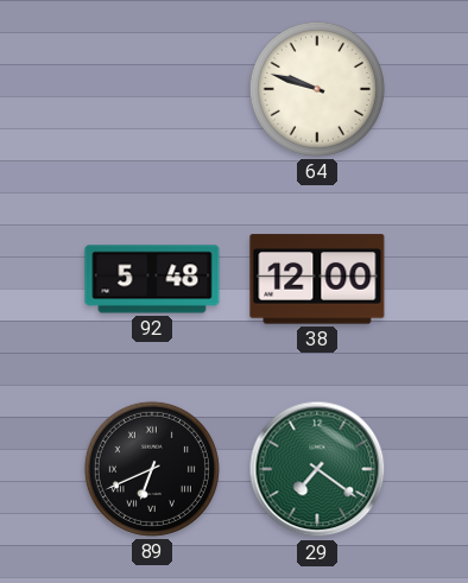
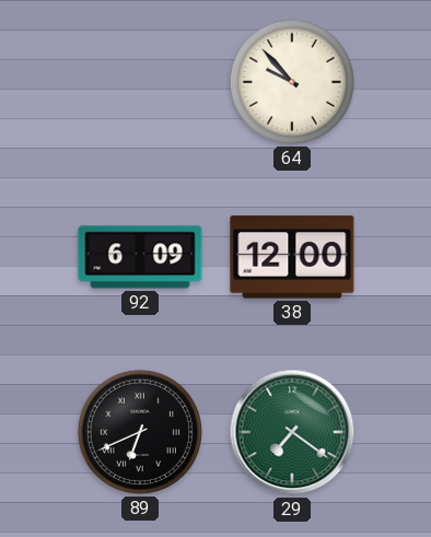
64: 9:48 -> 9:53
92: 5:48 -> 6:09
